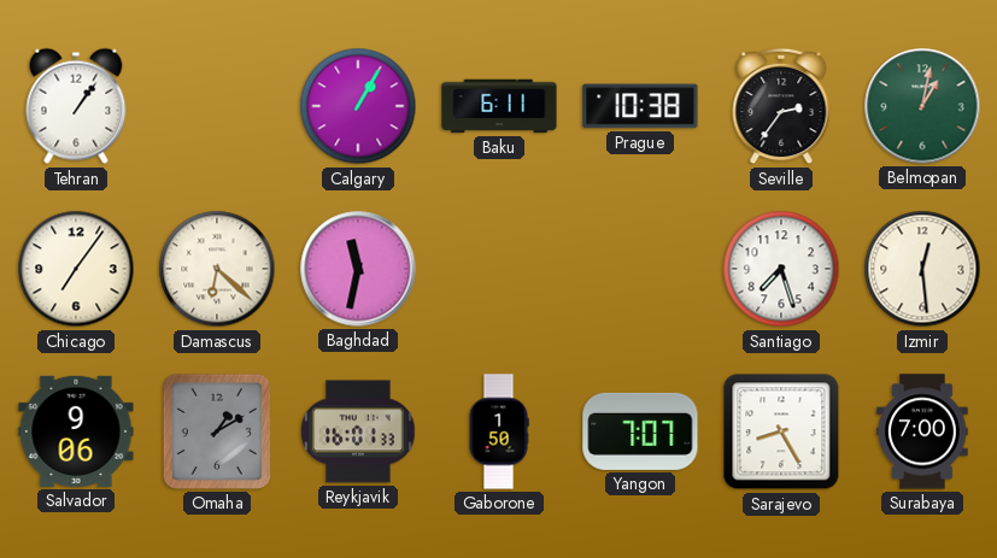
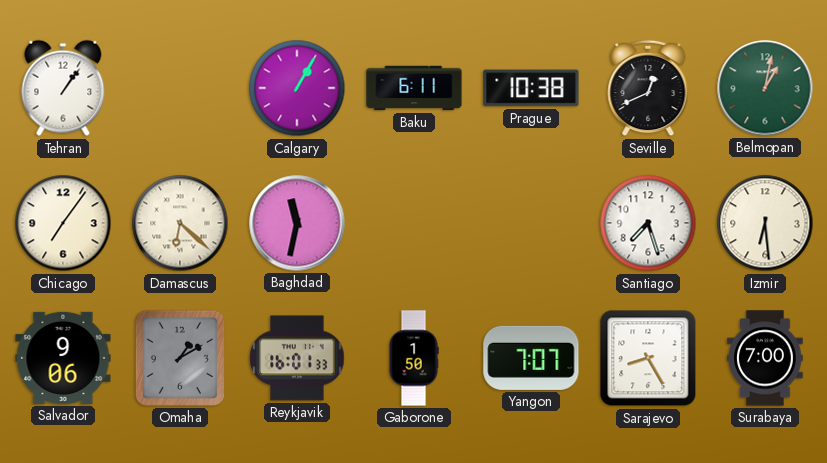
Seville: 2:36 -> 12:41
Izmir: 12:29 -> 6:29
